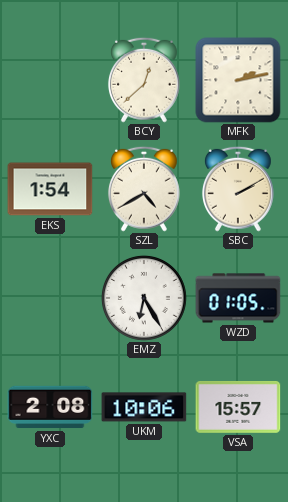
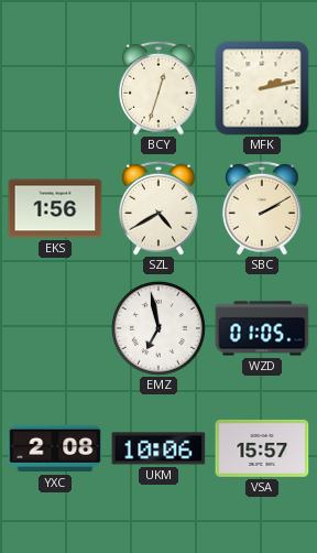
BCY: 12:38 -> 12:33
EKS: 1:54 -> 1:56
EMZ: 6:25 -> 6:58
